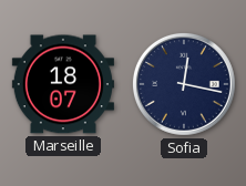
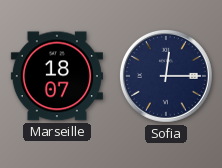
Sofia: 12:17 -> 12:15
